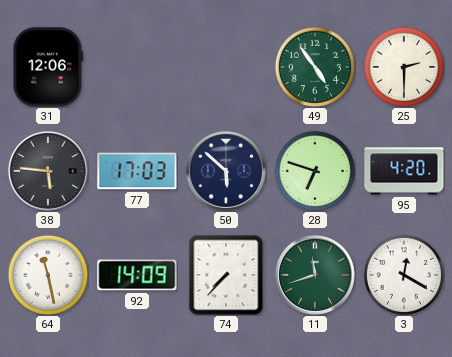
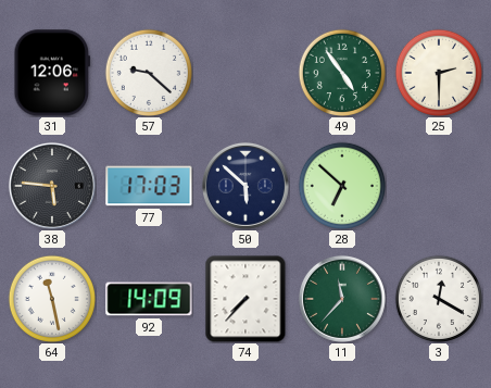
57: none -> 9:22
28: 6:48 -> 6:52
95: 4:20 -> none
11: 11:42 -> 11:37
